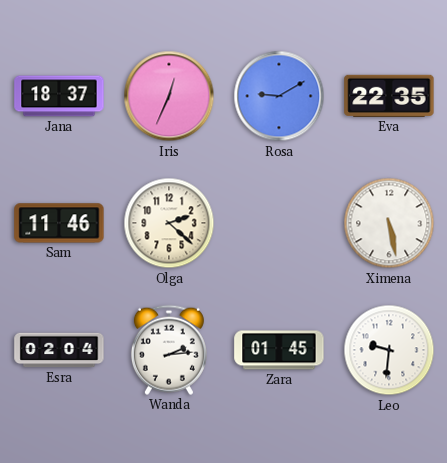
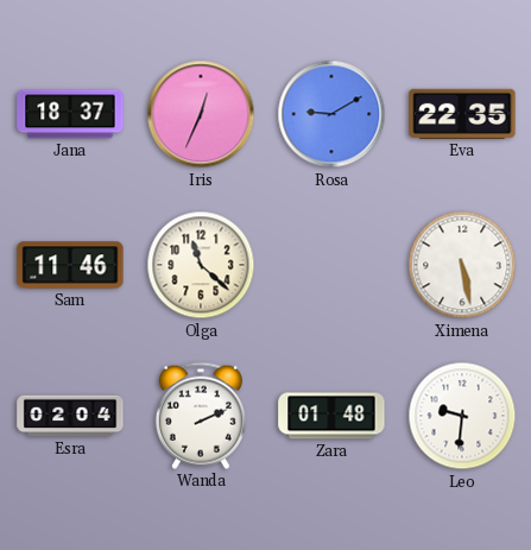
Olga: 2:22 -> 11:22
Wanda: 2:14 -> 2:11
Zara: 01:45 -> 01:48
